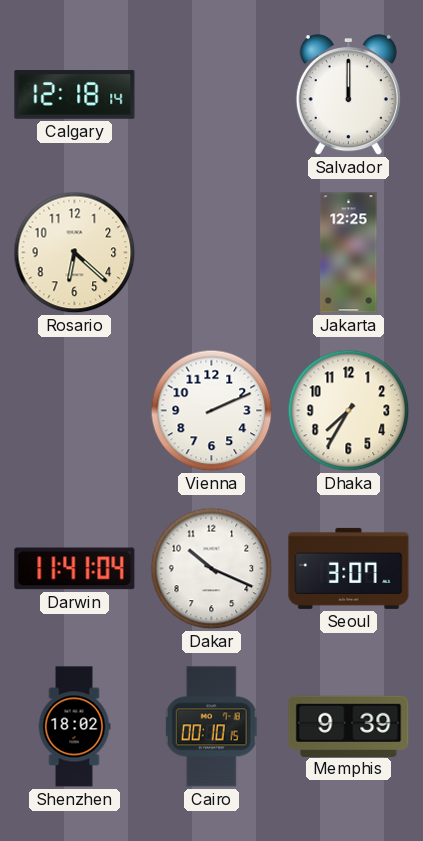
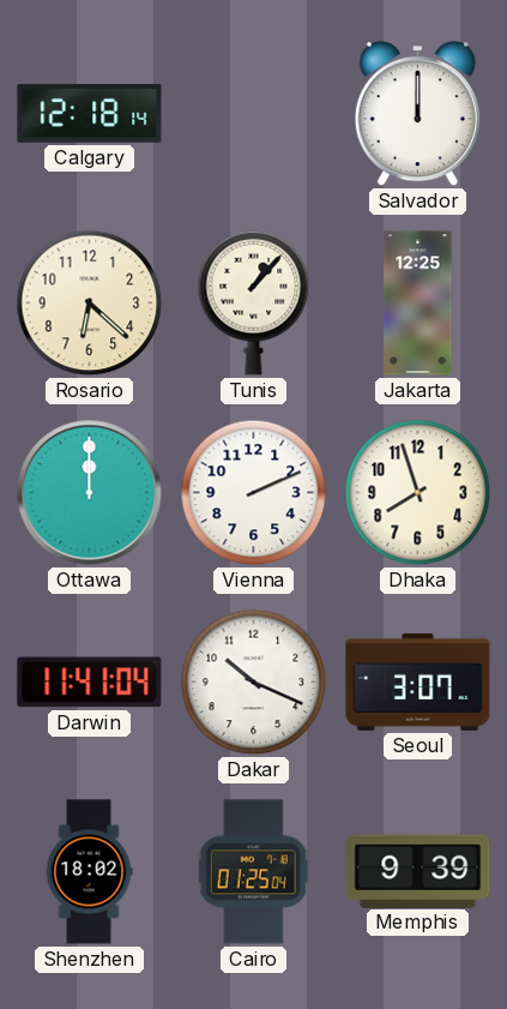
Tunis: none -> 1:07
Ottawa: none -> 12:00
Dhaka: 7:35 -> 7:57
Cairo: 00:10 -> 01:25
